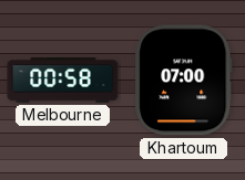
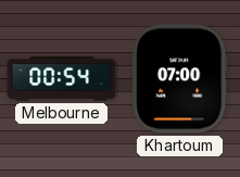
Melbourne: 00:58 -> 00:54
